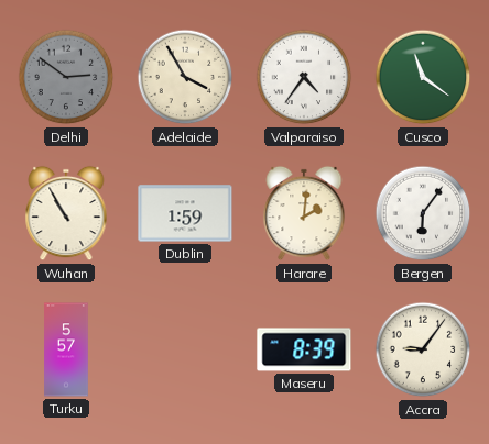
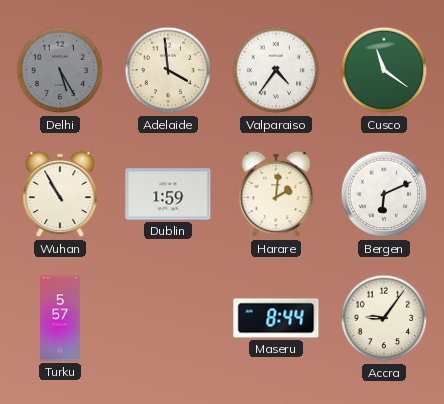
Delhi: 2:51 -> 5:25
Adelaide: 3:55 -> 3:59
Bergen: 6:06 -> 6:11
Maseru: 8:39 -> 8:44
